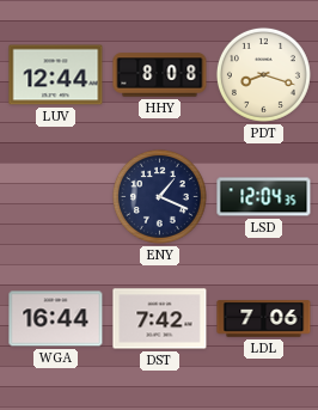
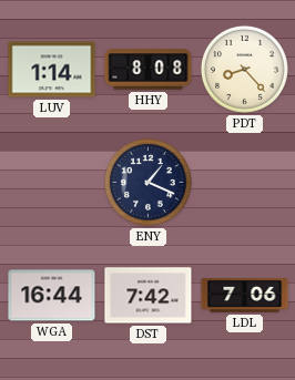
LUV: 12:44 -> 1:14
PDT: 8:18 -> 8:23
LSD: 12:04 -> none
